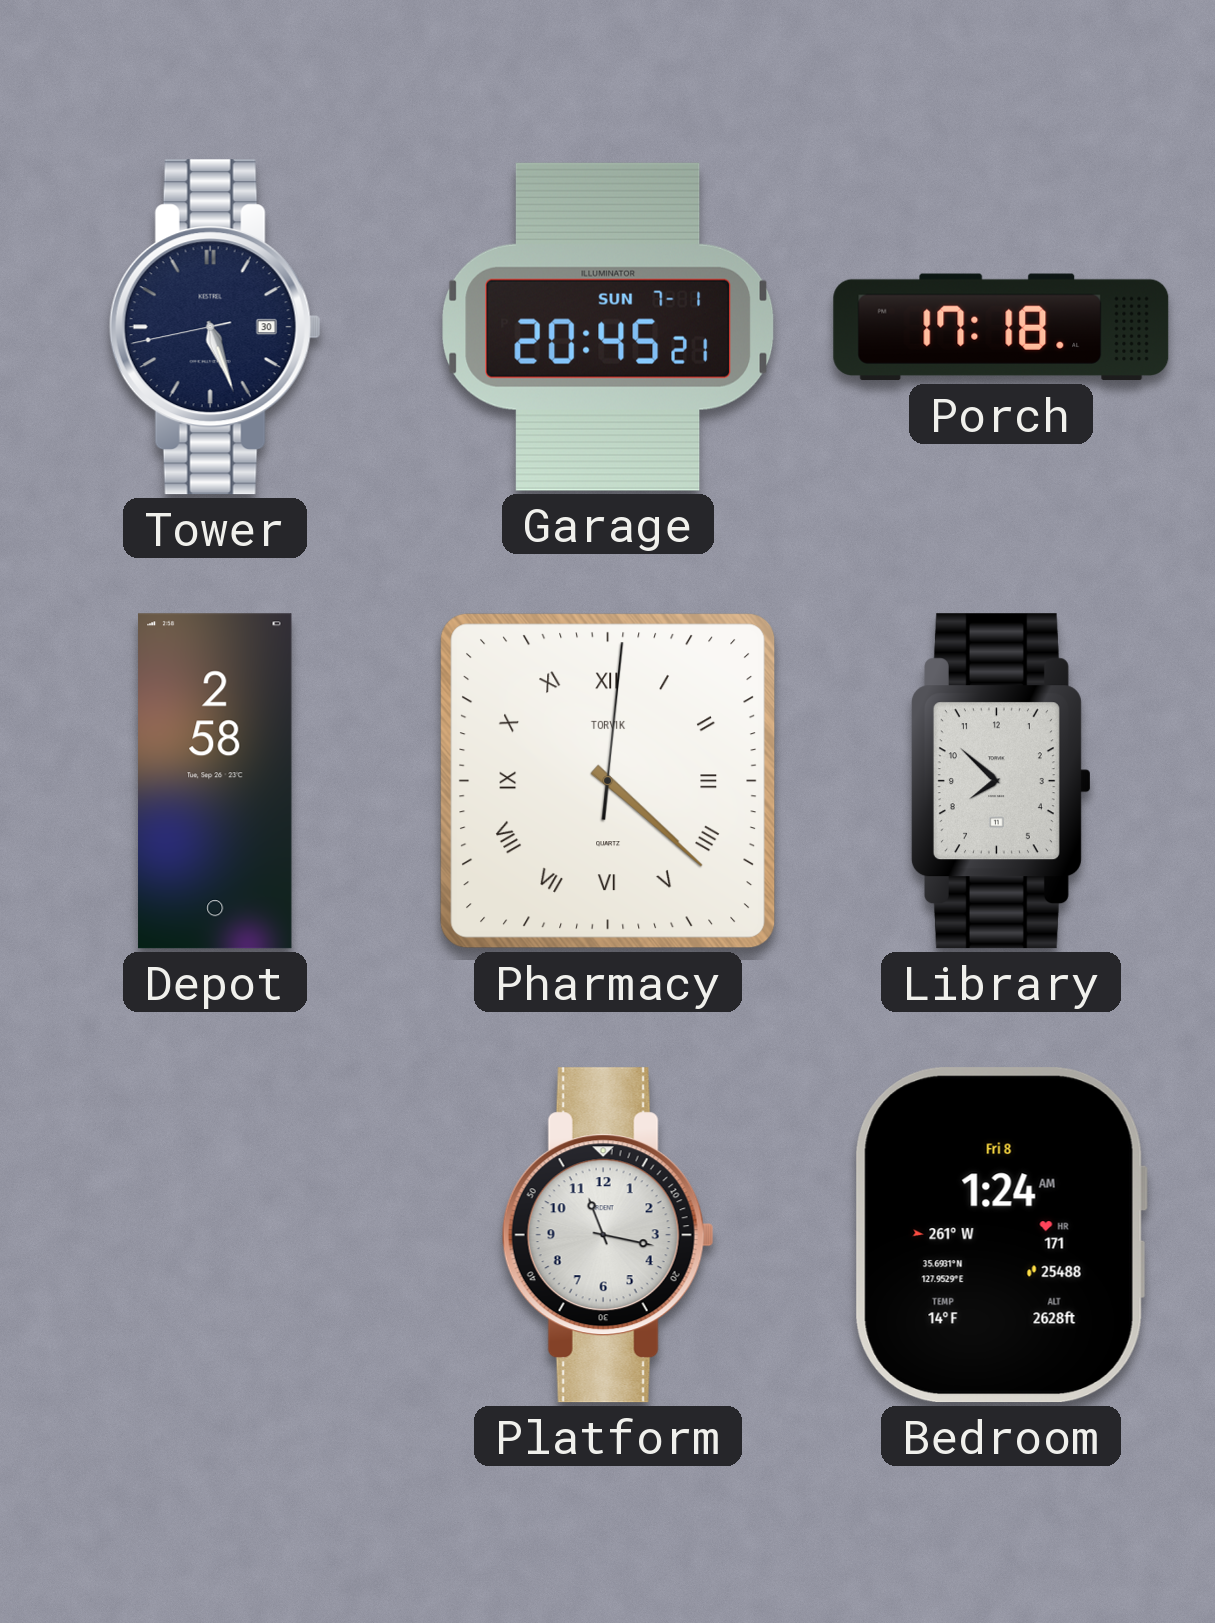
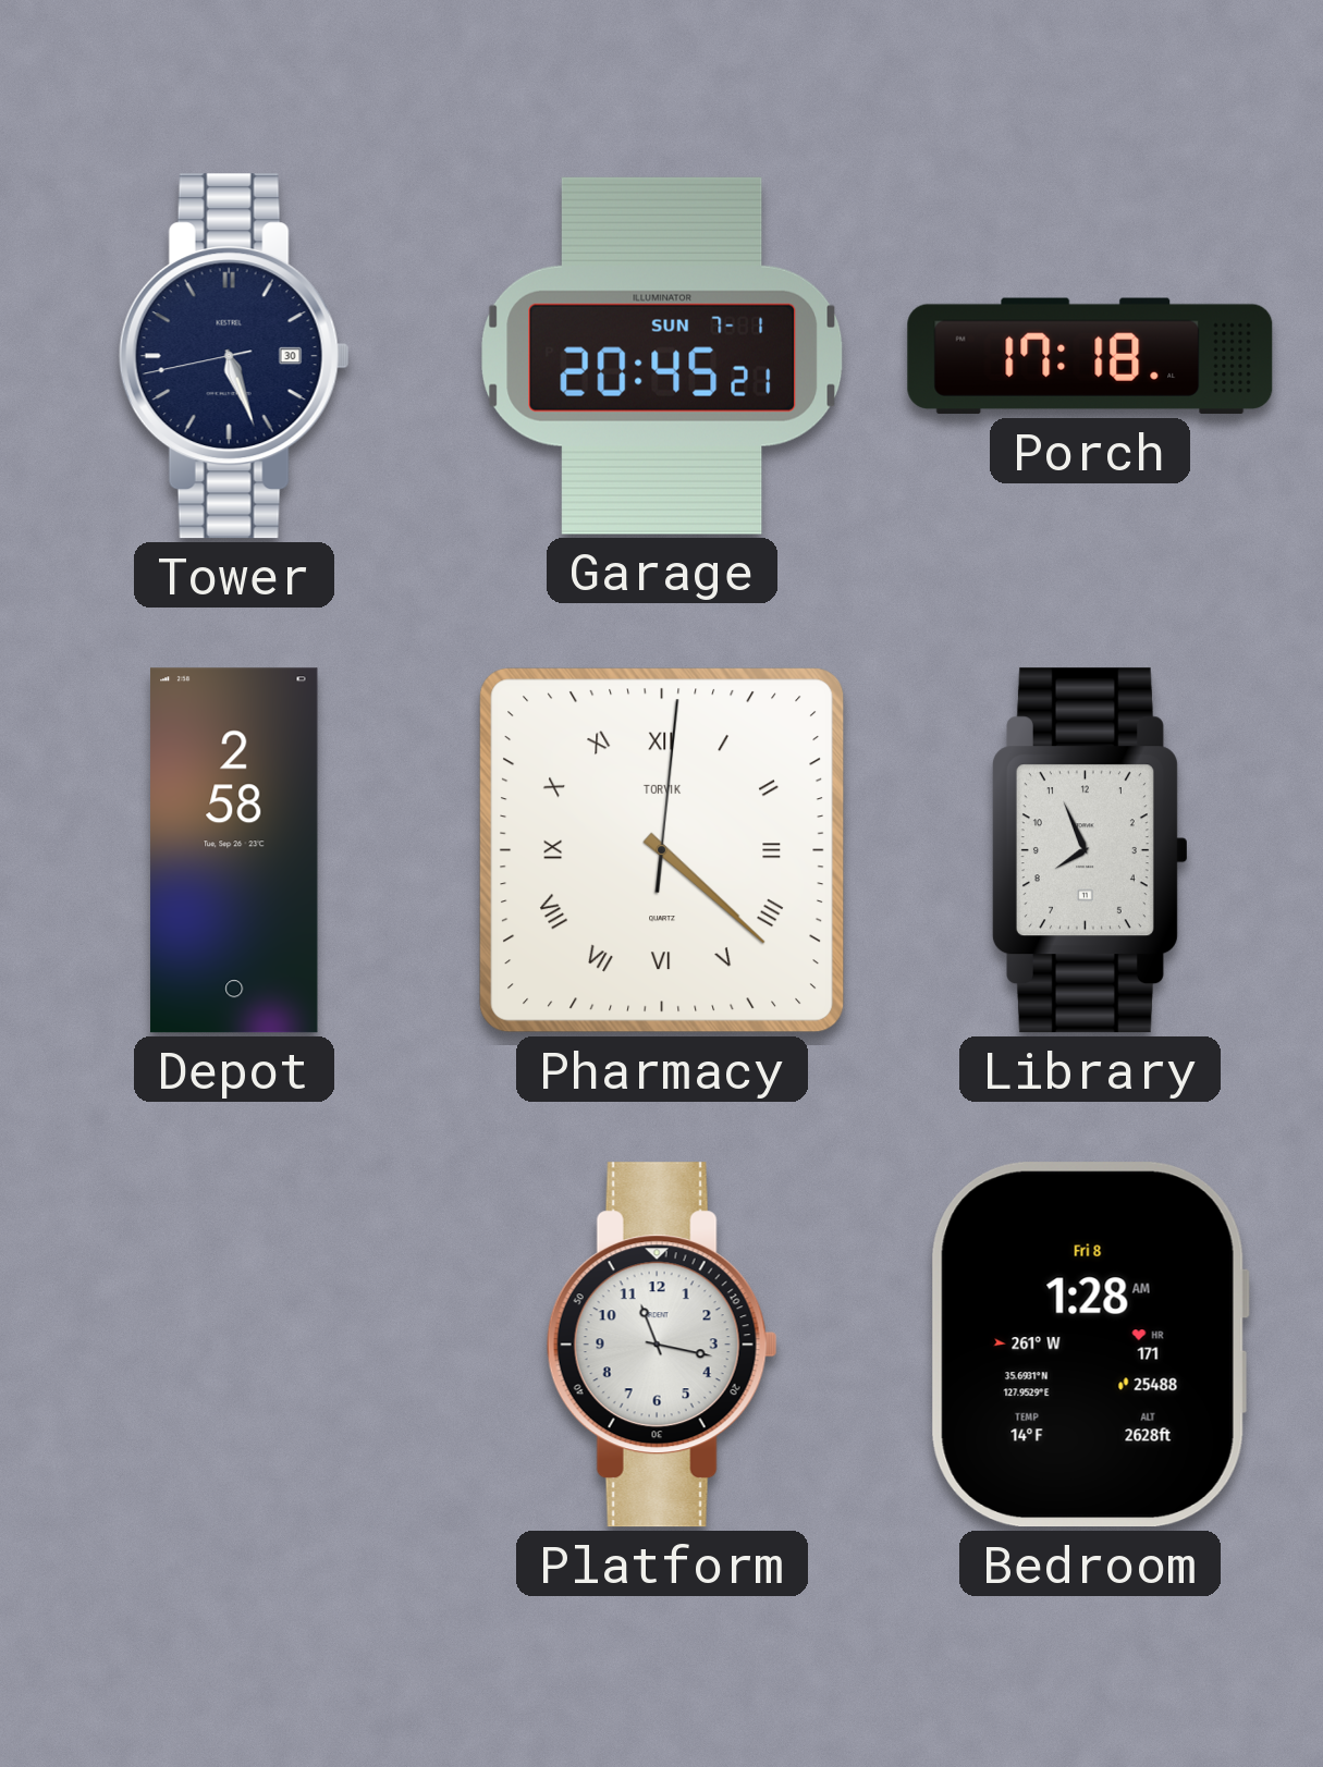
Library: 7:52 -> 7:56
Bedroom: 1:24 -> 1:28
